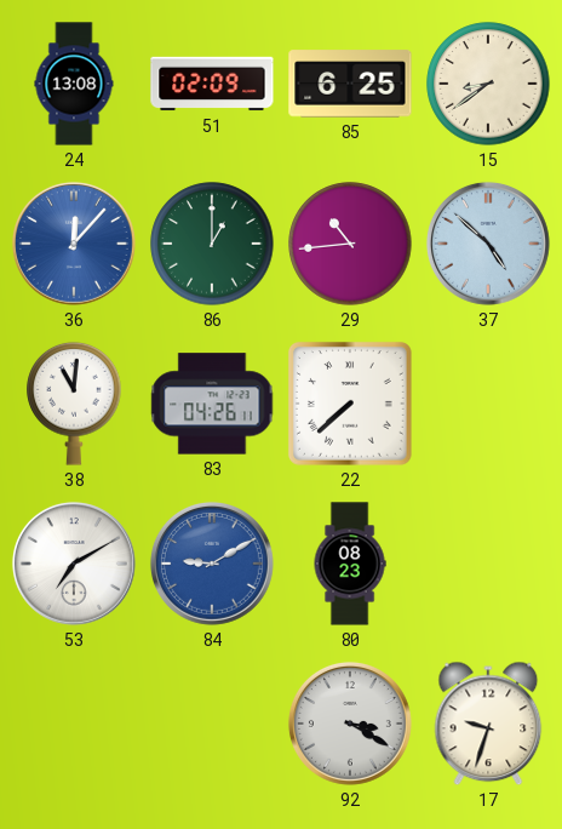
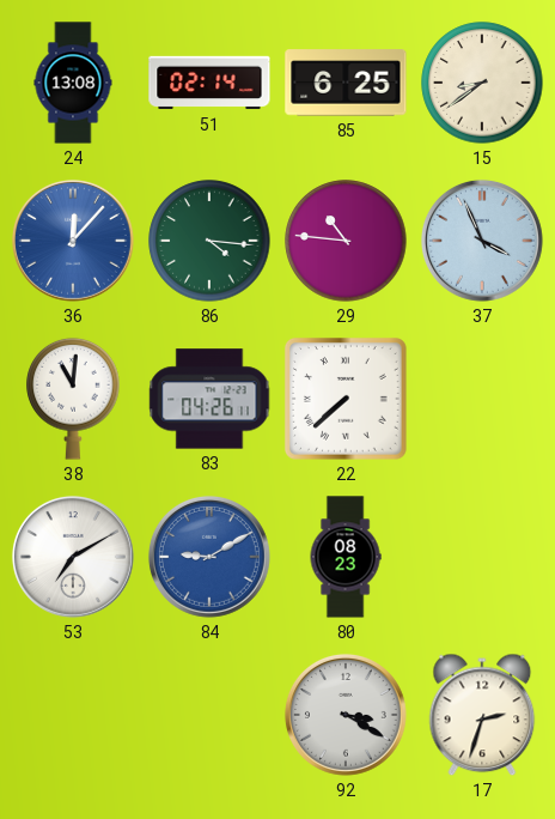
51: 02:09 -> 02:14
86: 1:00 -> 4:16
29: 10:44 -> 10:46
37: 4:52 -> 3:56
17: 9:33 -> 2:33
